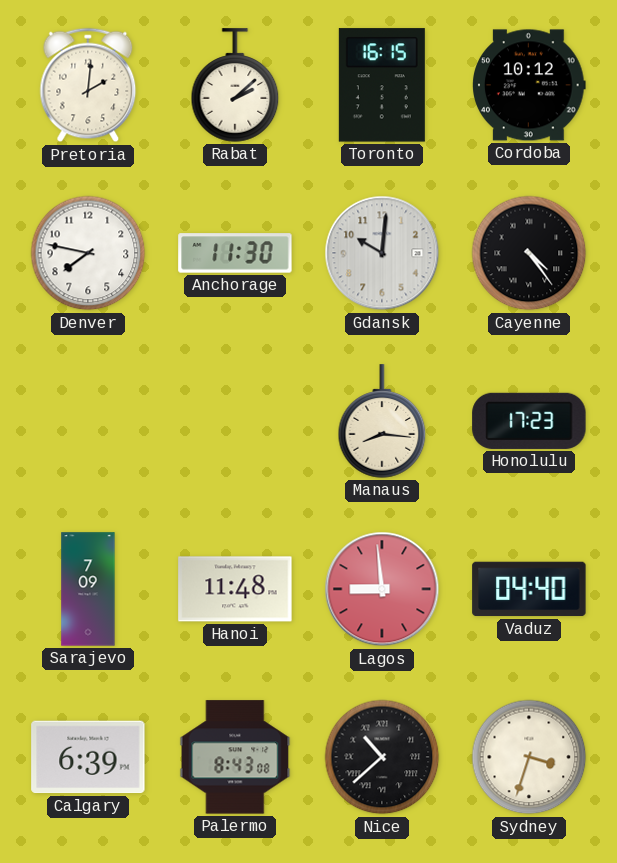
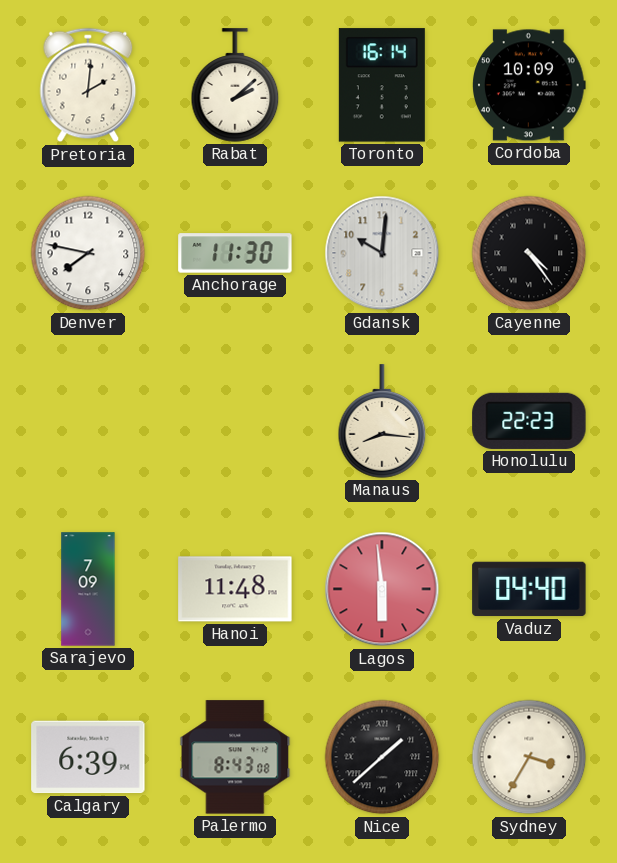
Toronto: 16:15 -> 16:14
Cordoba: 10:12 -> 10:09
Honolulu: 17:23 -> 22:23
Lagos: 8:59 -> 5:59
Nice: 10:38 -> 1:38
Sydney: 3:33 -> 3:35
